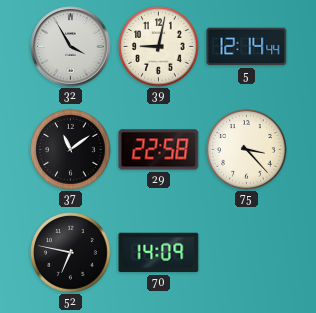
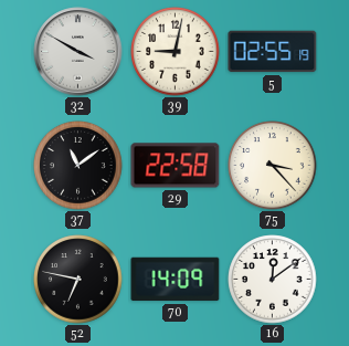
32: 3:55 -> 3:50
5: 12:14 -> 02:55
16: none -> 12:09
